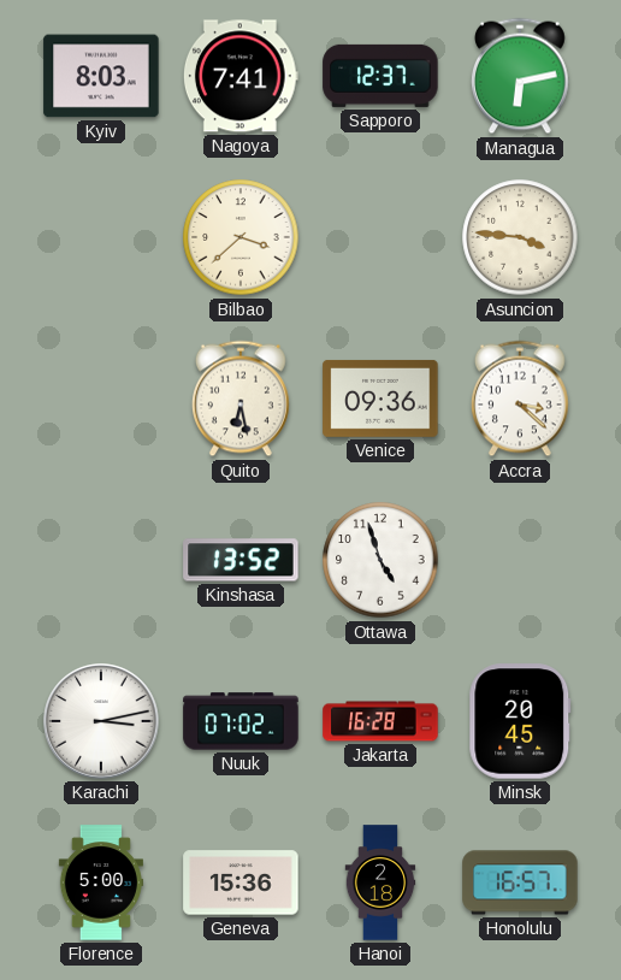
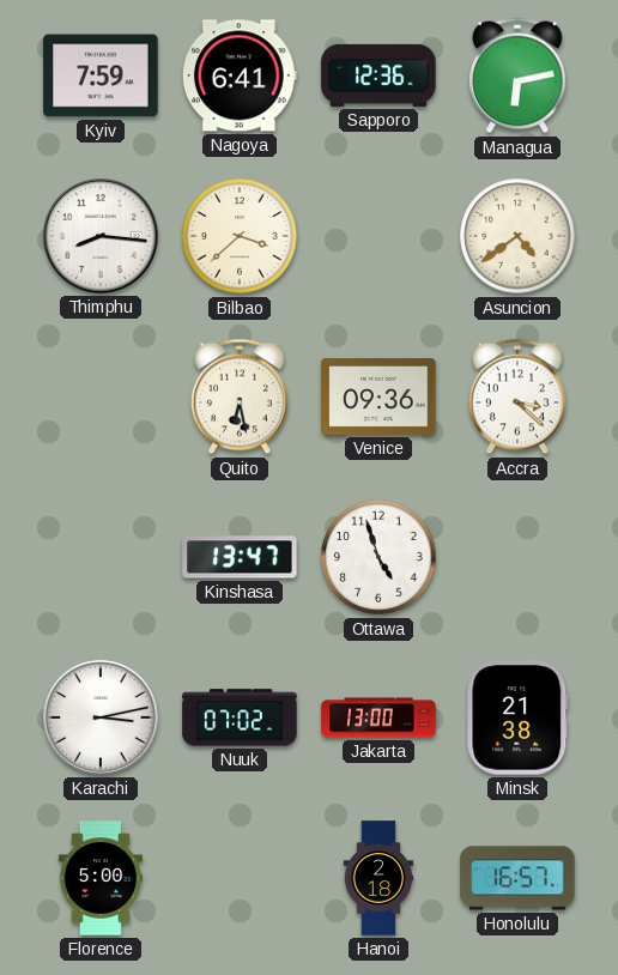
Kyiv: 8:03 -> 7:59
Nagoya: 7:41 -> 6:41
Sapporo: 12:37 -> 12:36
Thimphu: none -> 8:16
Asuncion: 3:46 -> 4:39
Kinshasa: 13:52 -> 13:47
Jakarta: 16:28 -> 13:00
Minsk: 20:45 -> 21:38
Geneva: 15:36 -> none
